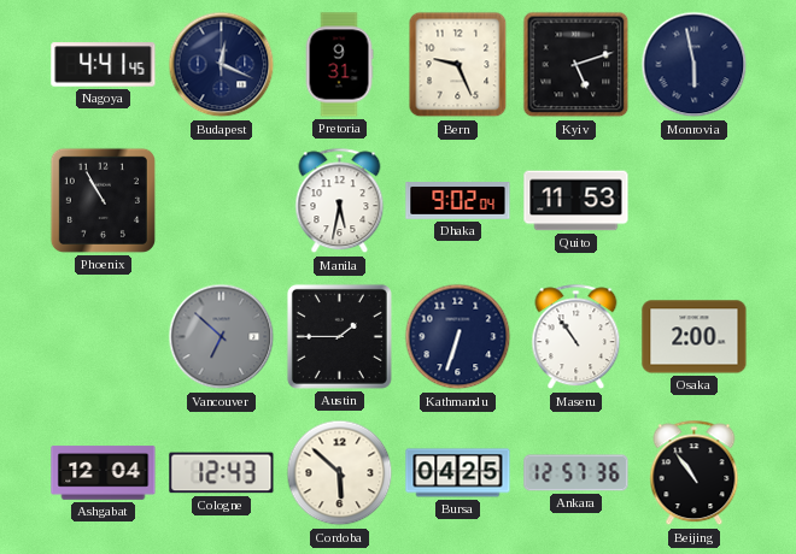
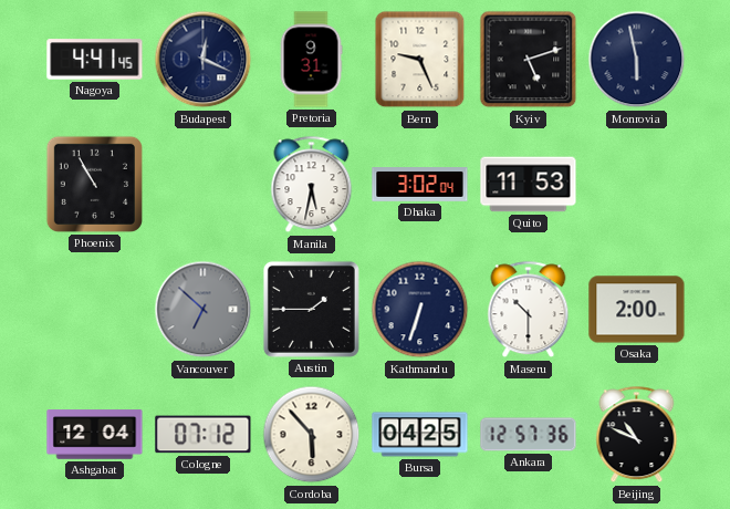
Dhaka: 9:02 -> 3:02
Maseru: 10:54 -> 10:30
Cologne: 12:43 -> 07:12
Cordoba: 5:52 -> 5:53
Beijing: 10:54 -> 10:49
